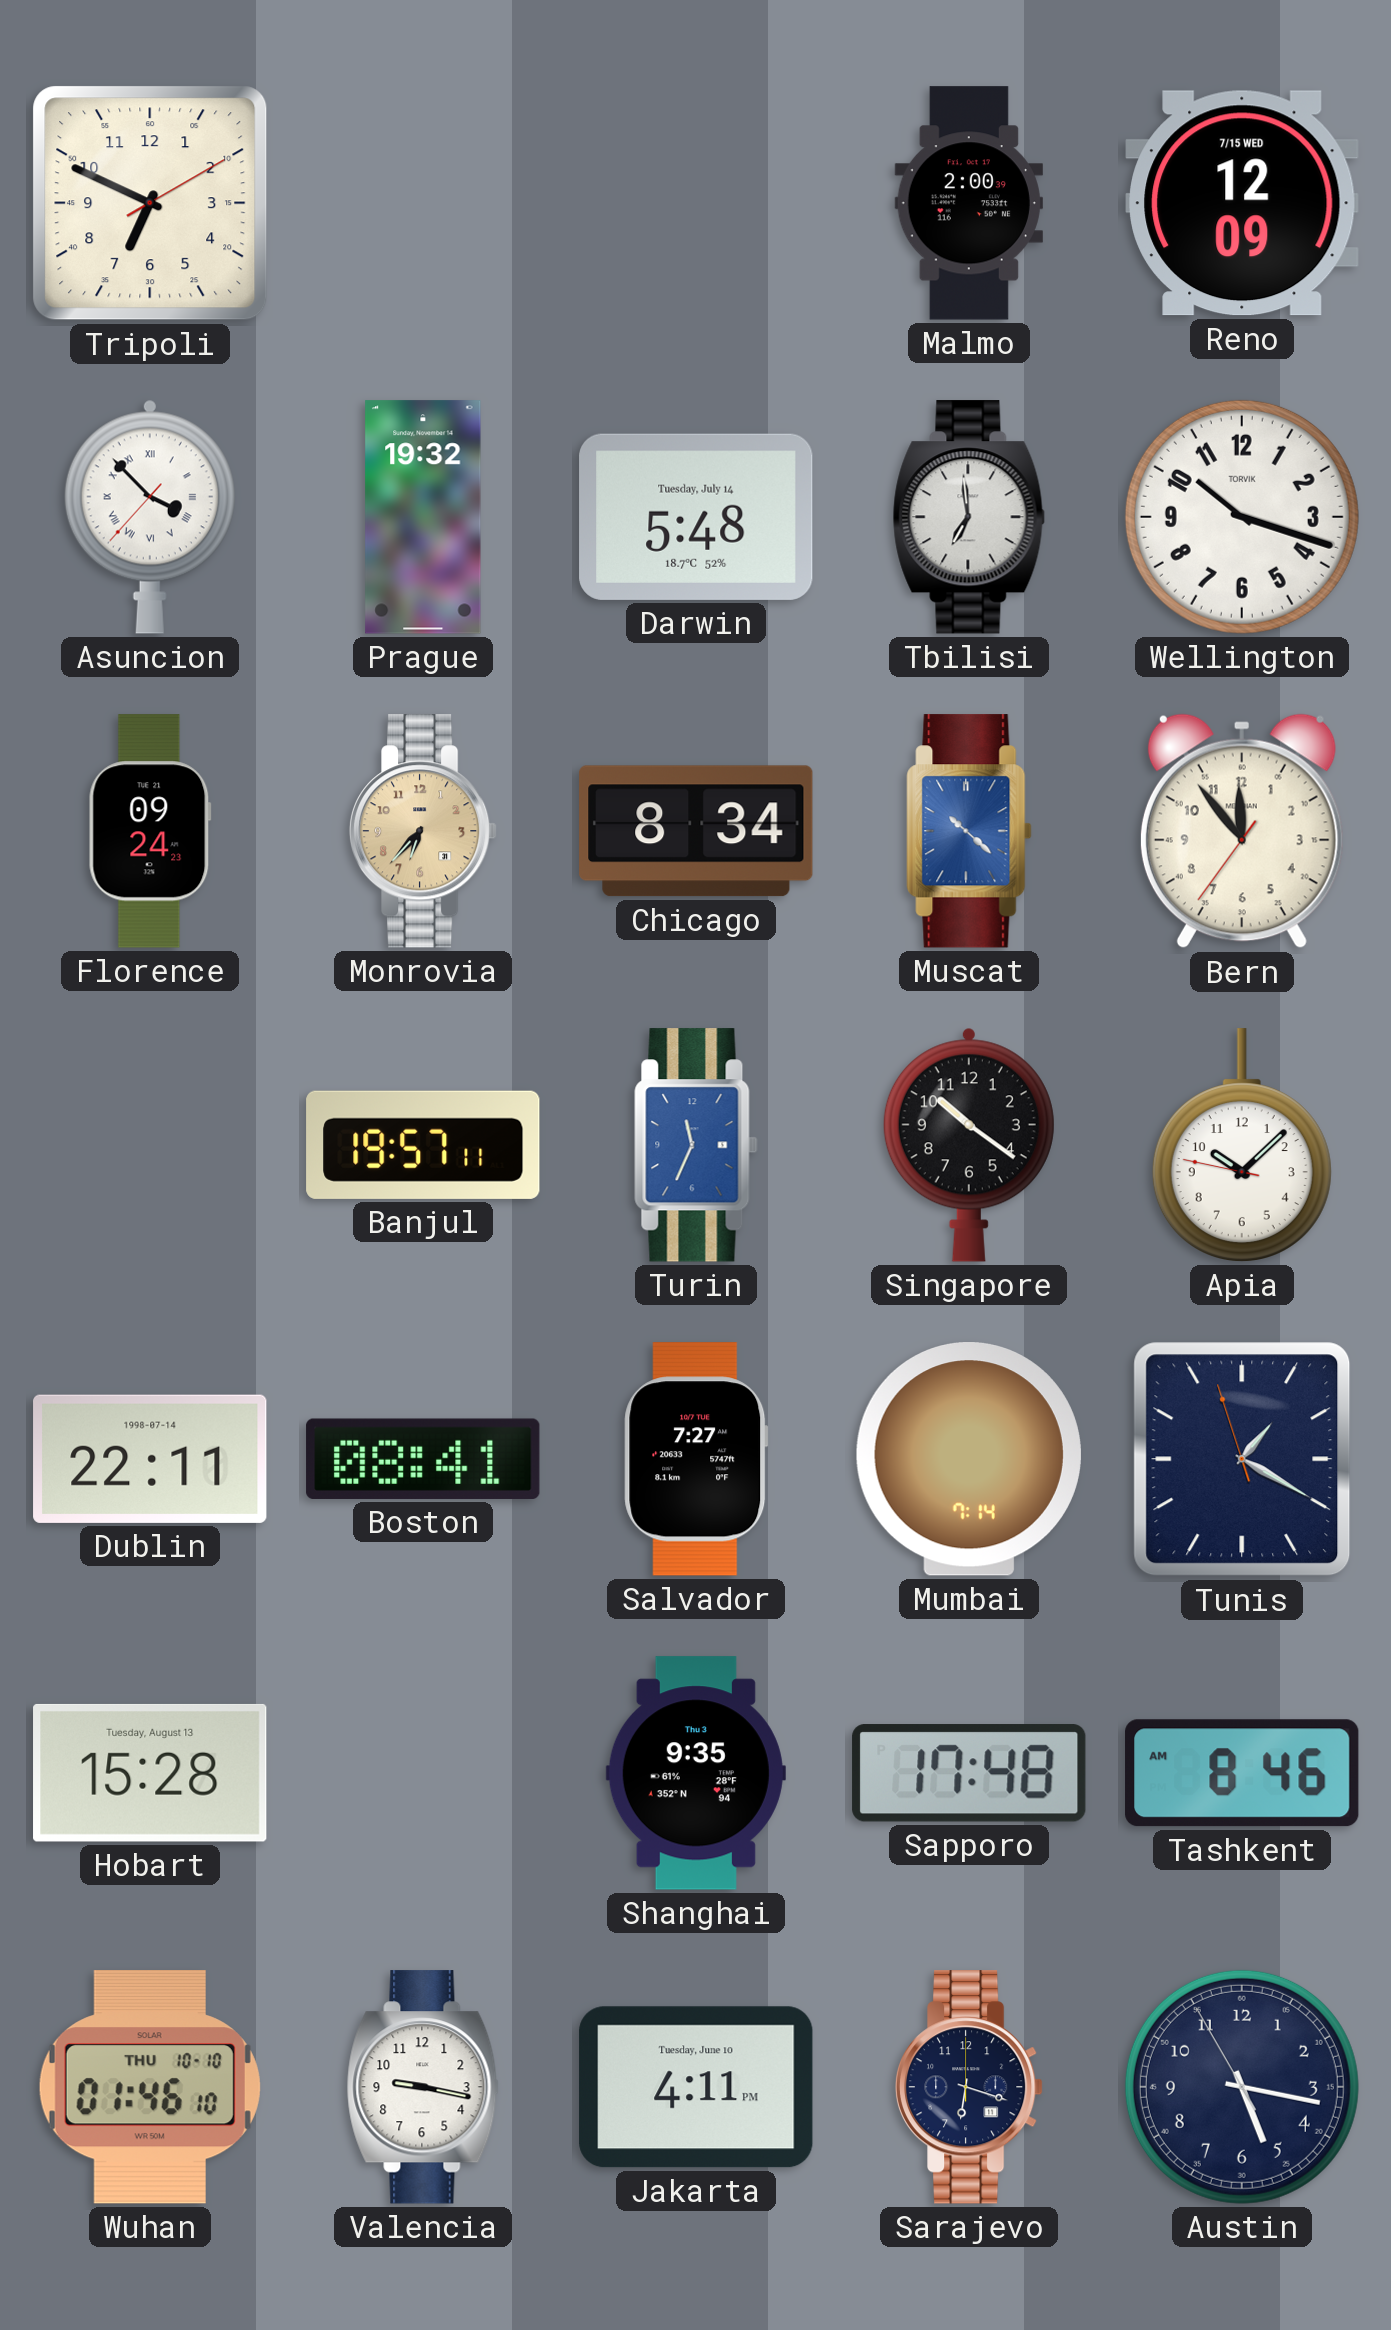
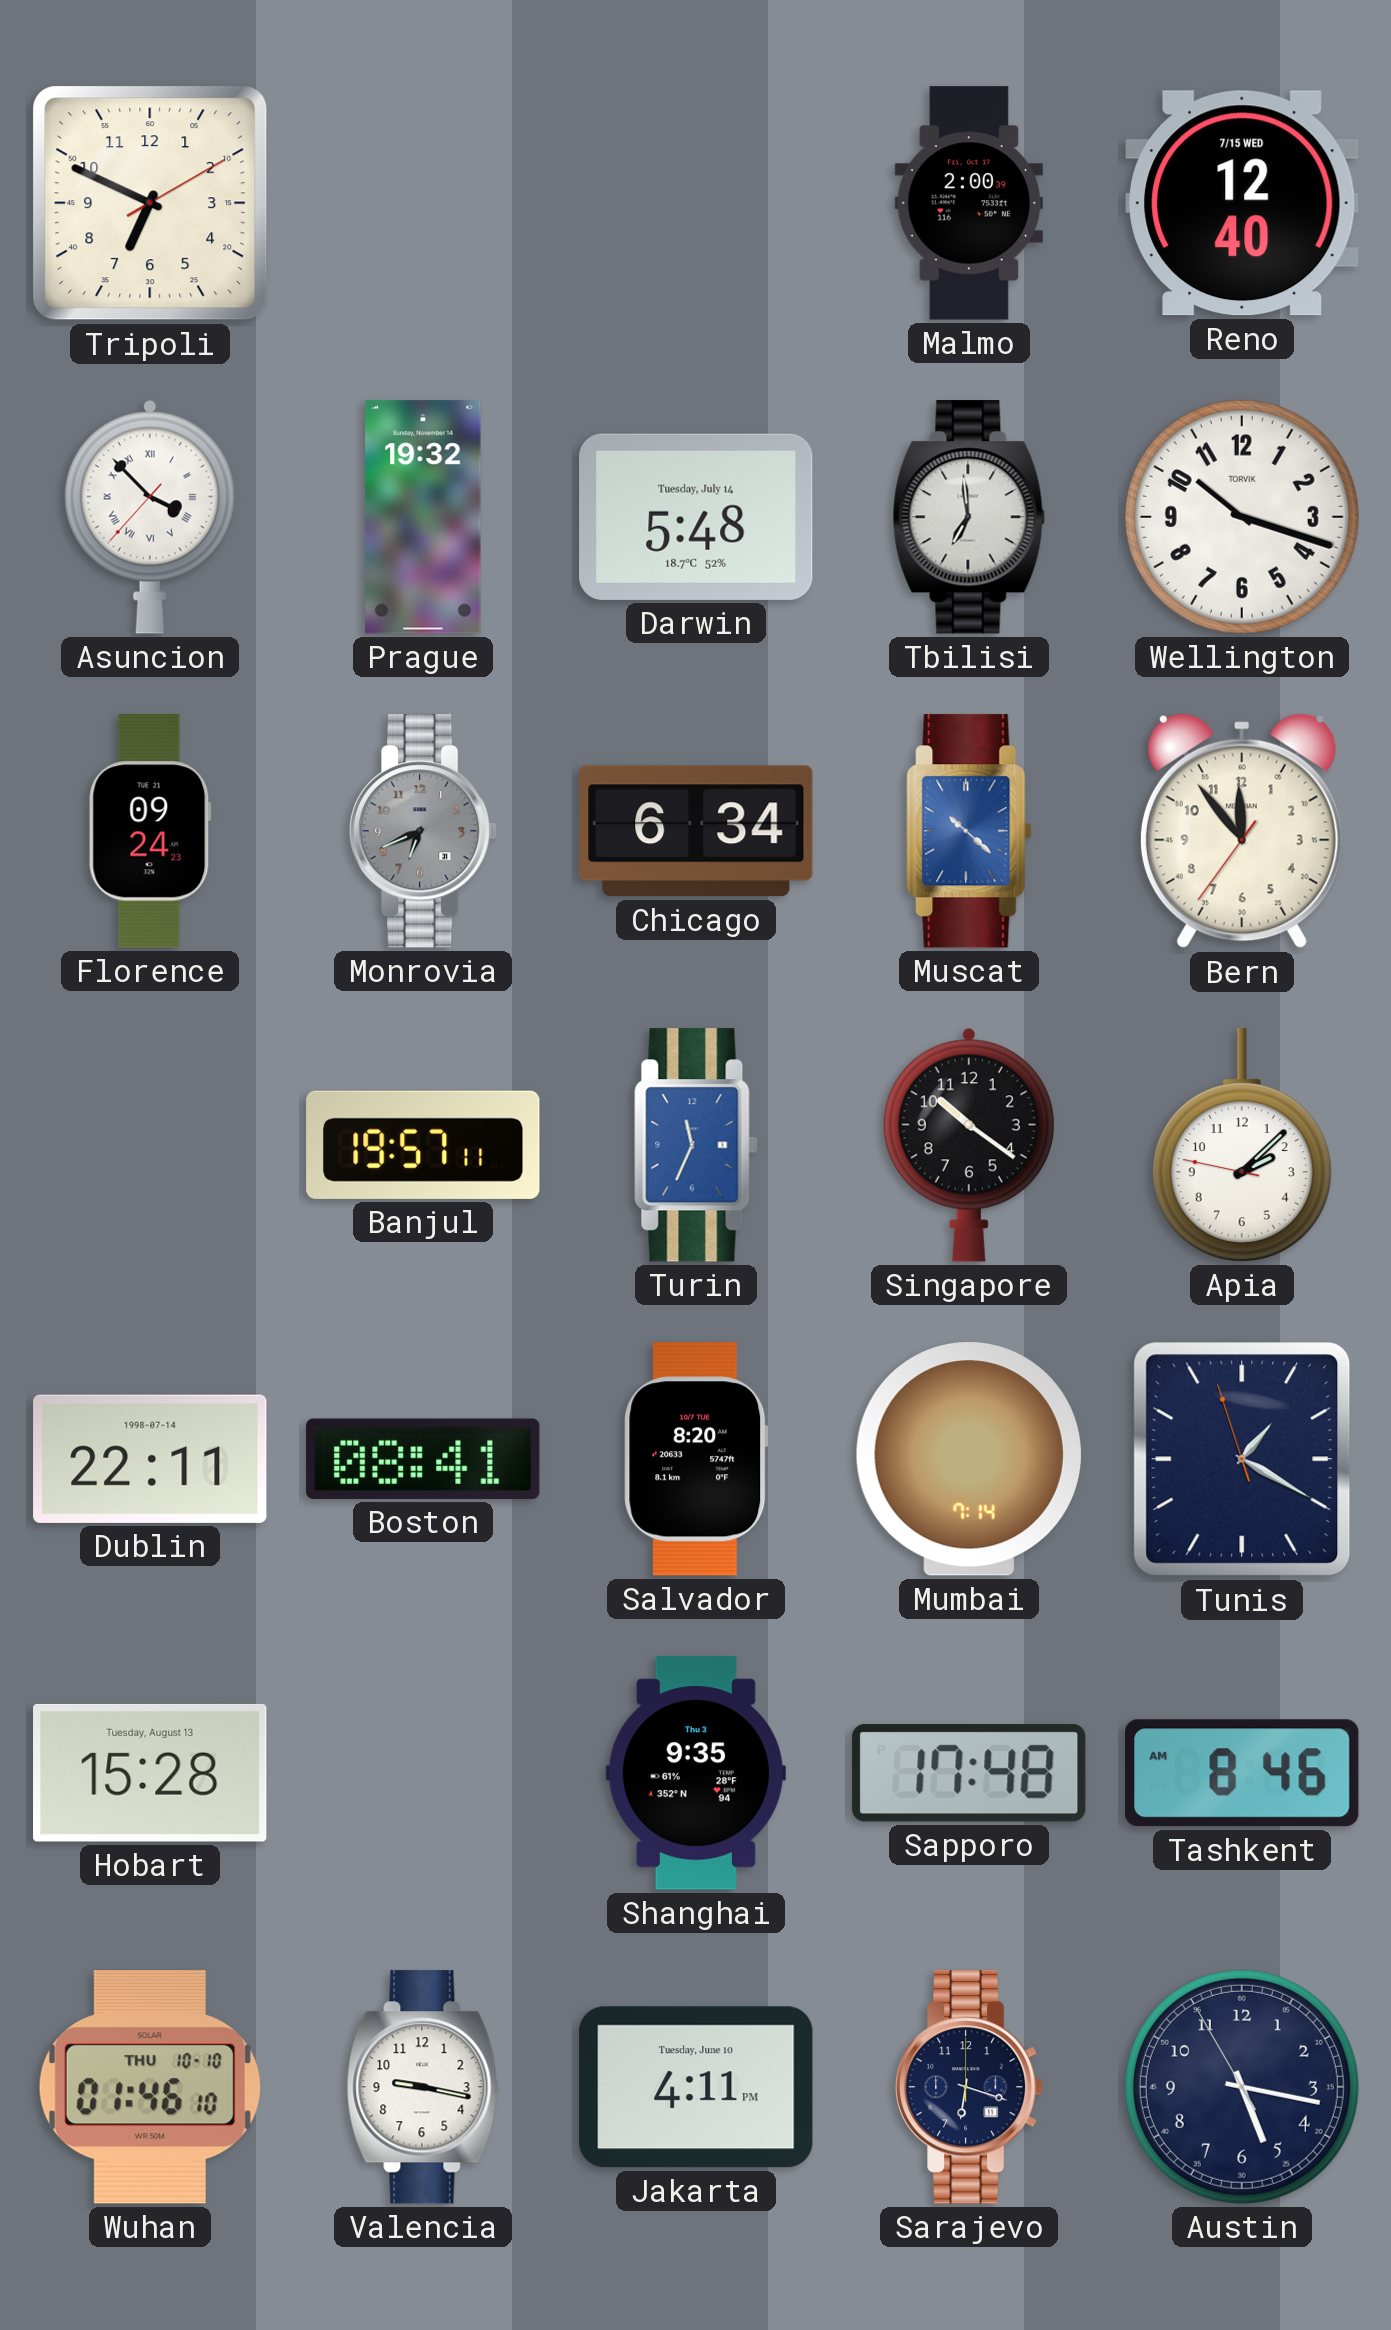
Reno: 12:09 -> 12:40
Monrovia: 6:37 -> 6:41
Monrovia dial: champagne -> grey
Chicago: 8:34 -> 6:34
Apia: 10:07 -> 2:07
Salvador: 7:27 -> 8:20
